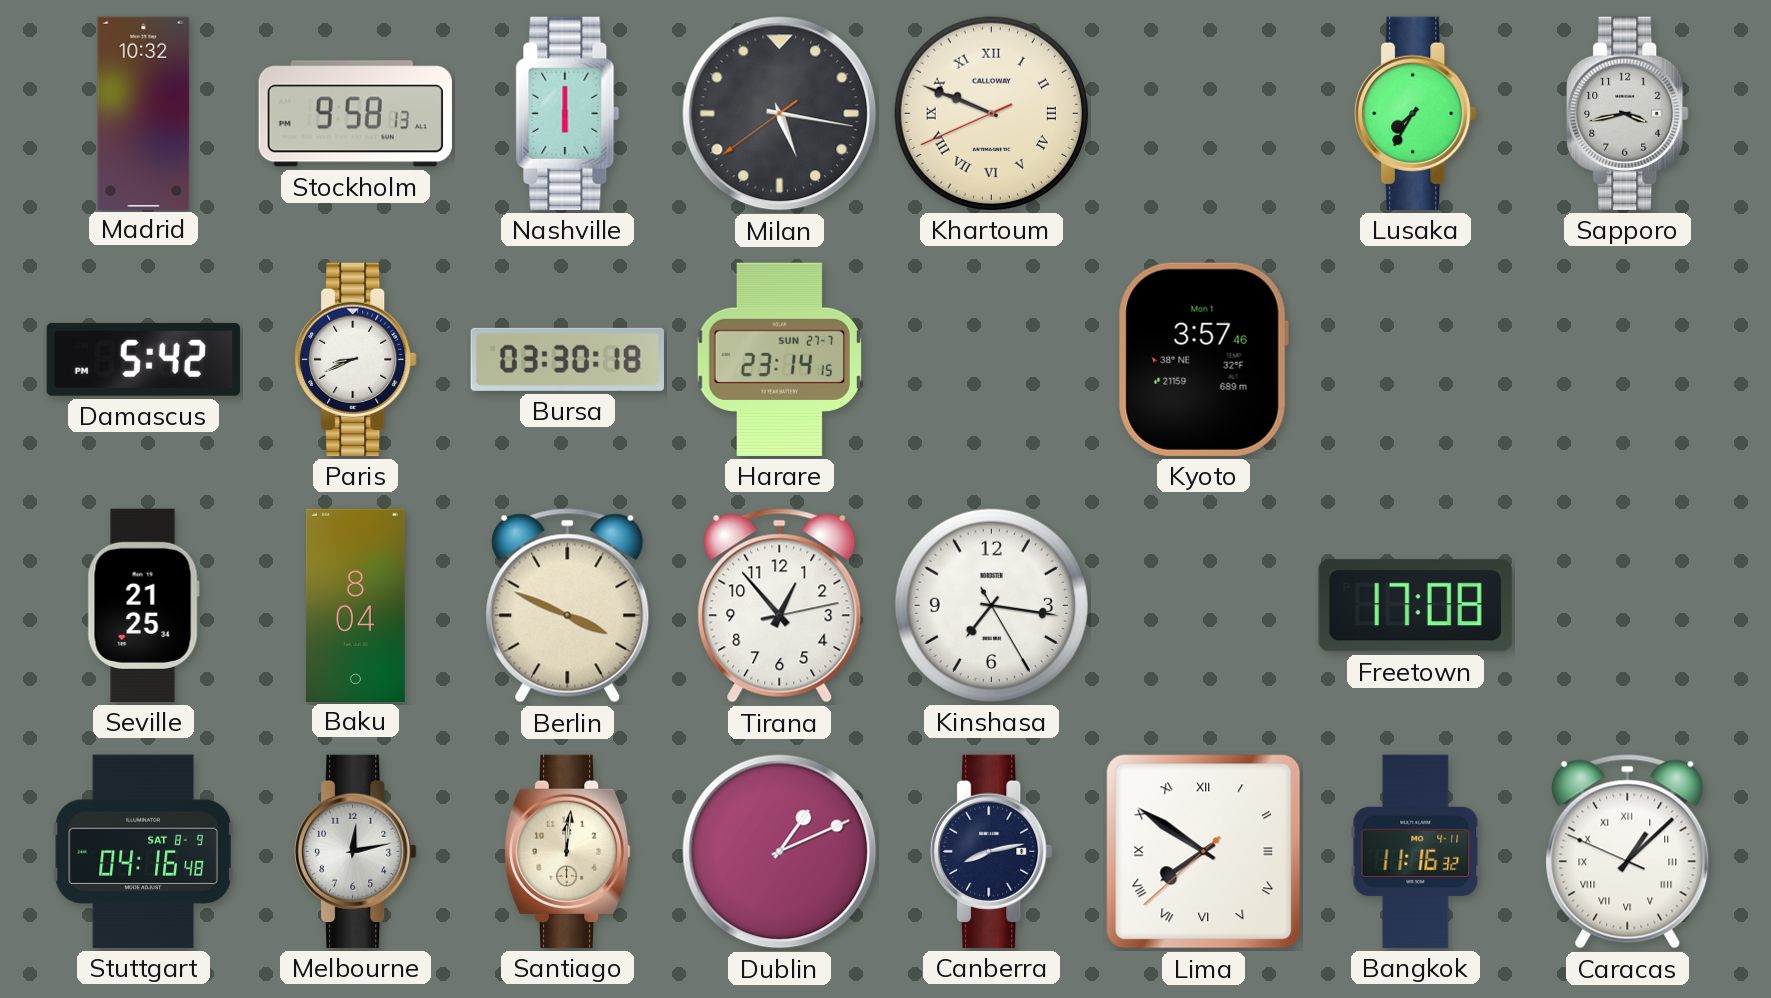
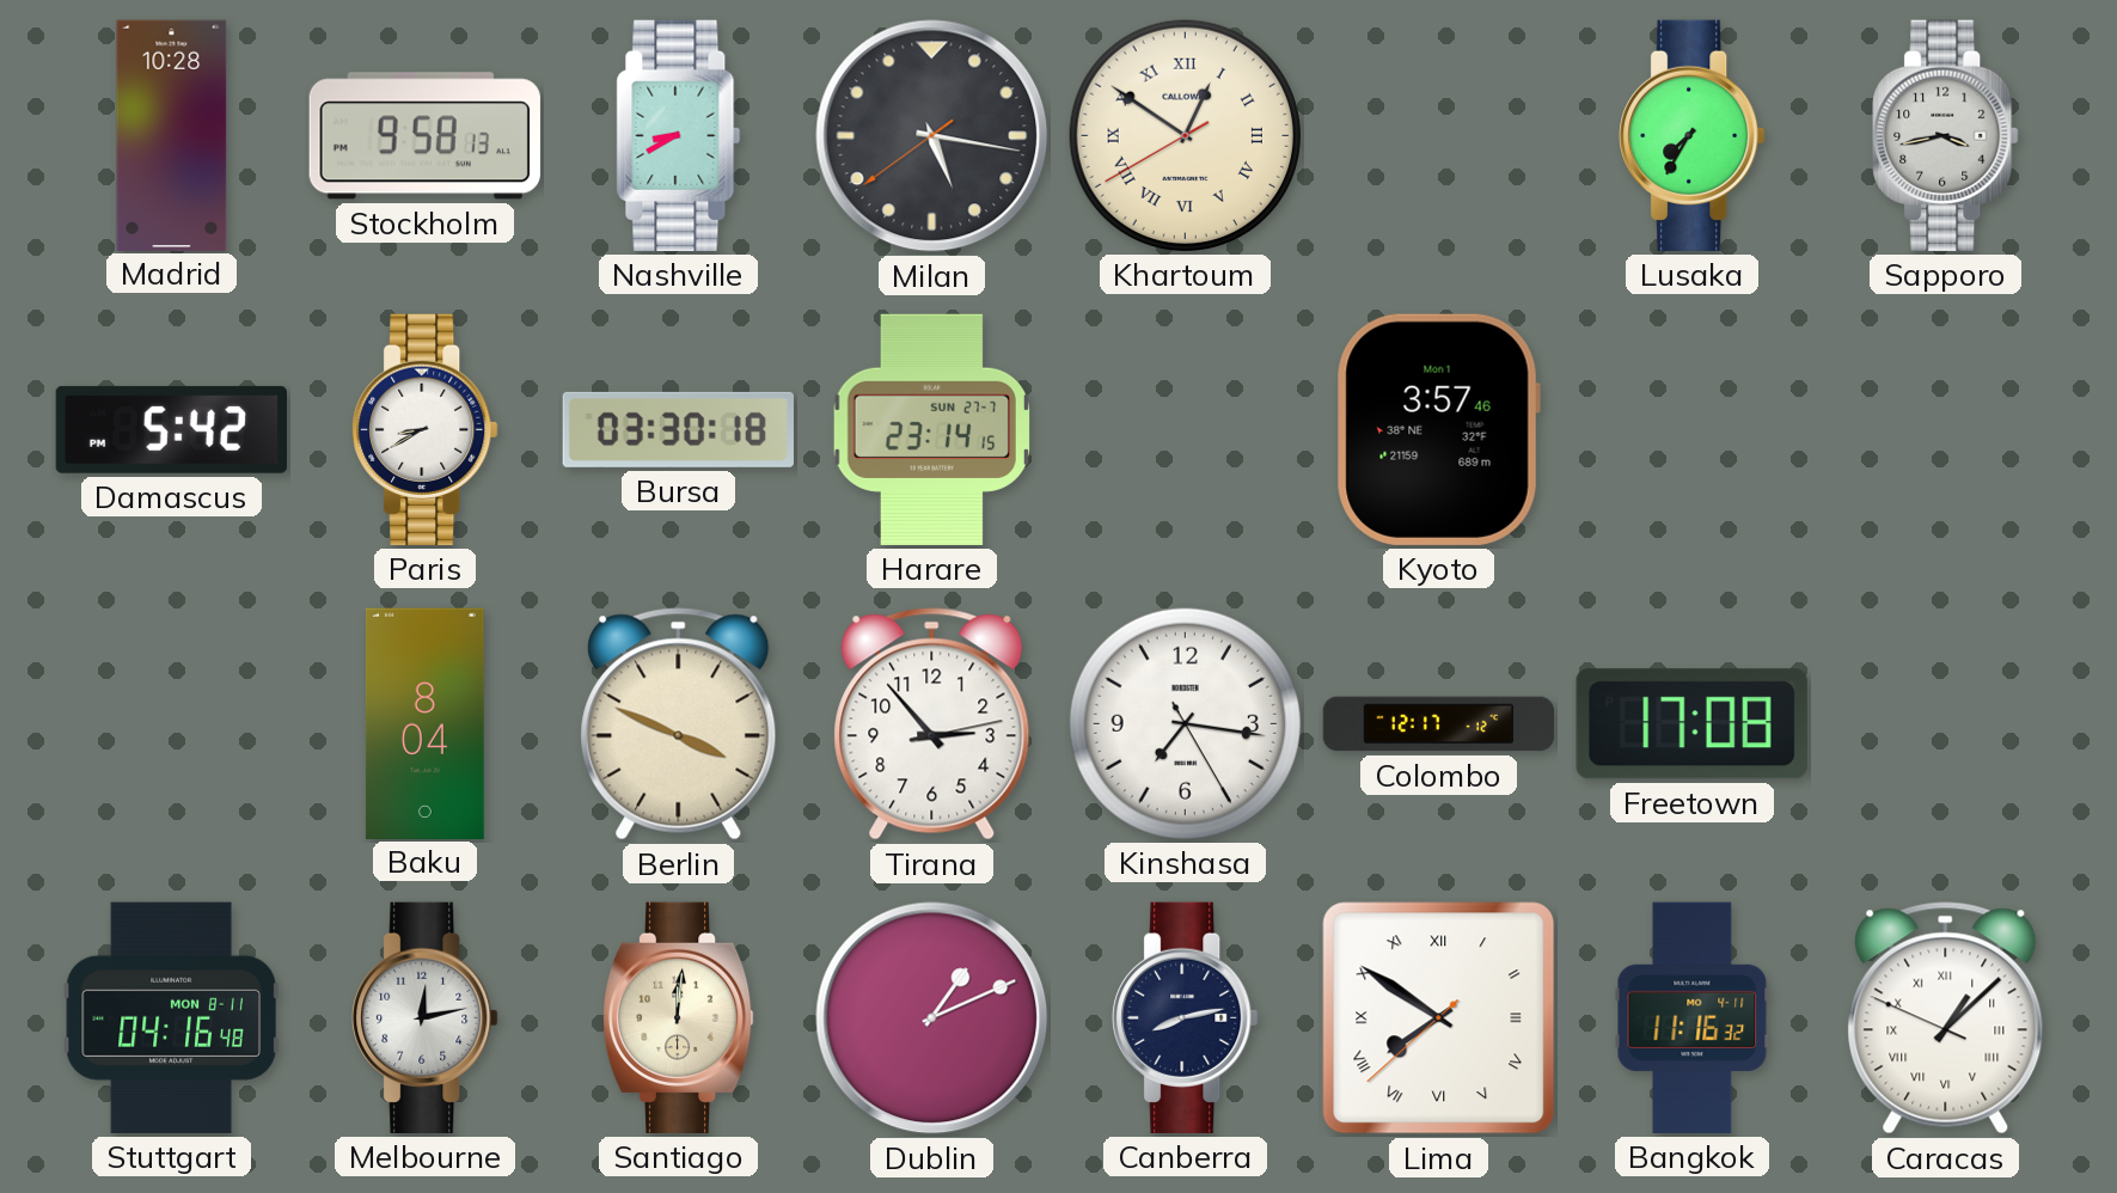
Madrid: 10:32 -> 10:28
Nashville: 6:00 -> 8:40
Khartoum: 9:48 -> 12:50
Paris: 8:41 -> 8:40
Seville: 21:25 -> none
Tirana: 12:53 -> 2:53
Colombo: none -> 12:17
Stuttgart date: SAT 8-9 -> MON 8-11
